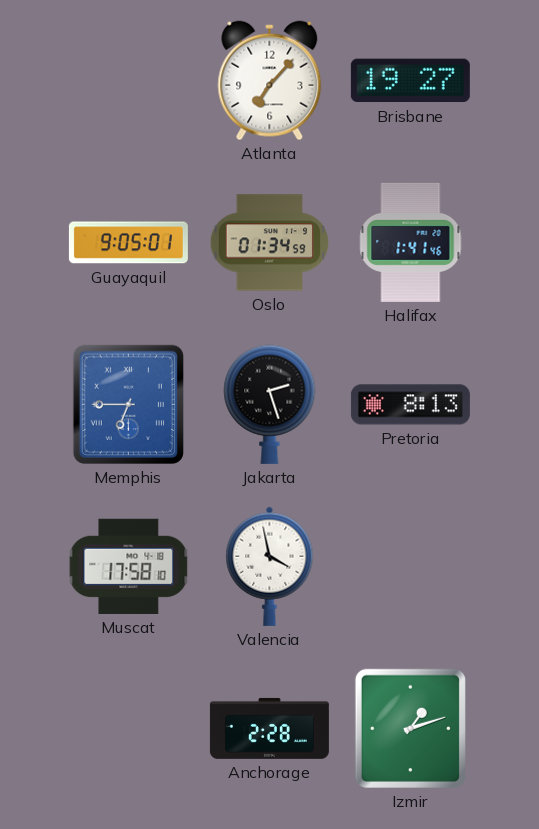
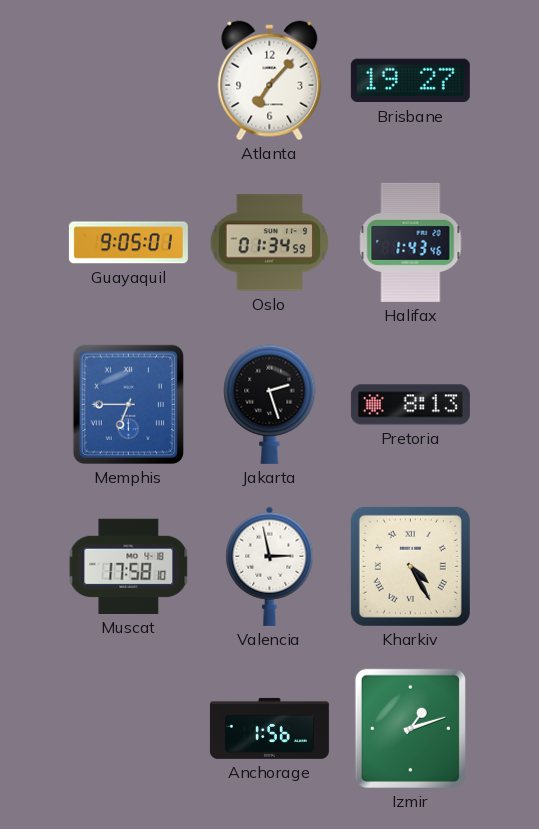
Halifax: 1:41 -> 1:43
Valencia: 3:58 -> 2:58
Kharkiv: none -> 4:25
Anchorage: 2:28 -> 1:56
